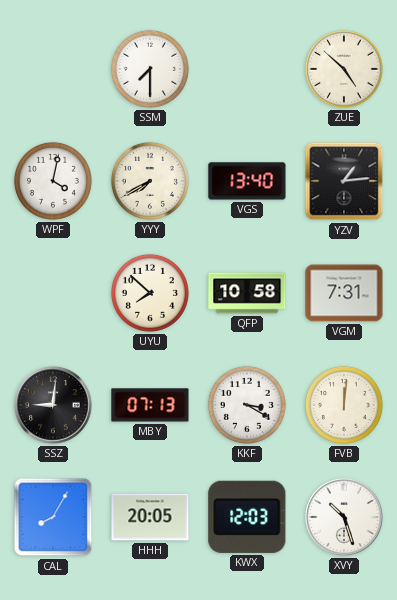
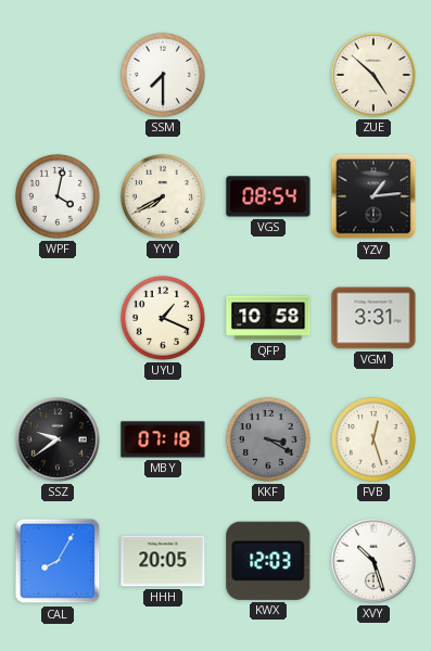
VGS: 13:40 -> 08:54
UYU: 7:52 -> 1:19
VGM: 7:31 -> 3:31
SSZ: 9:01 -> 9:39
MBY: 07:13 -> 07:18
KKF dial: white -> grey
FVB: 12:01 -> 12:27
